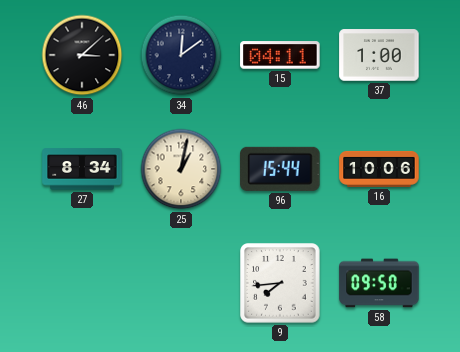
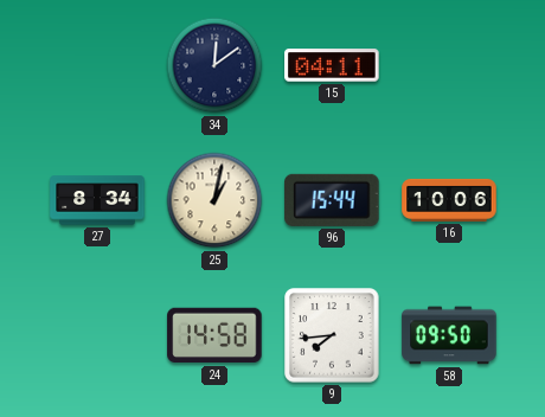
46: 3:08 -> none
37: 1:00 -> none
24: none -> 14:58
